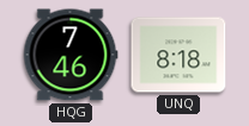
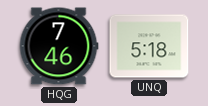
UNQ: 8:18 -> 5:18
